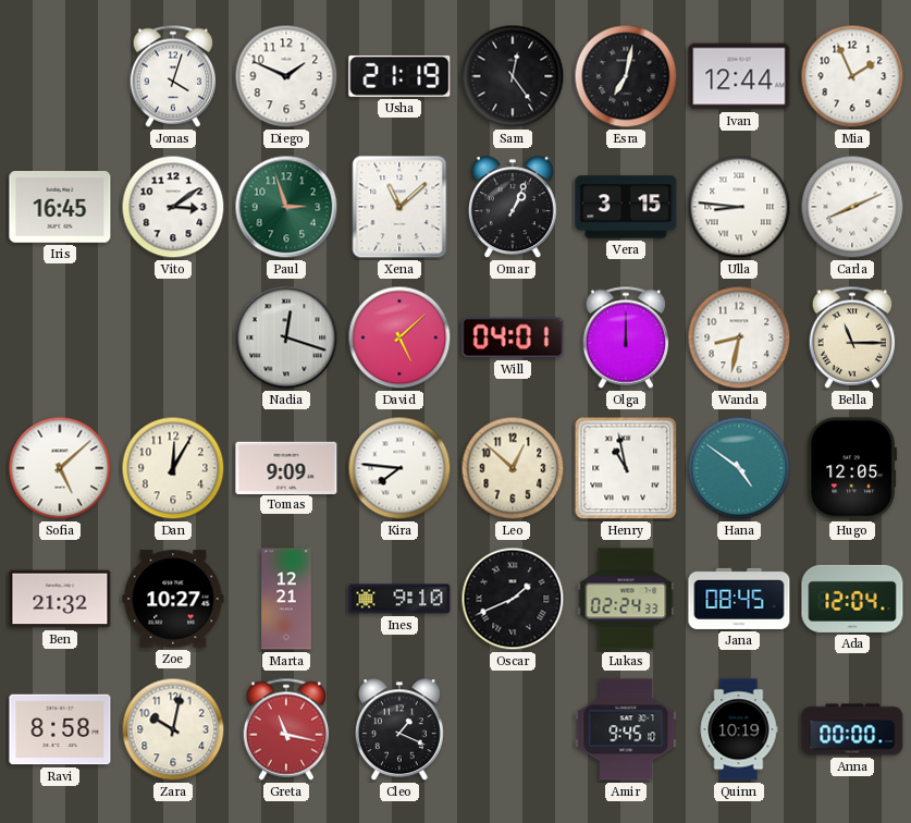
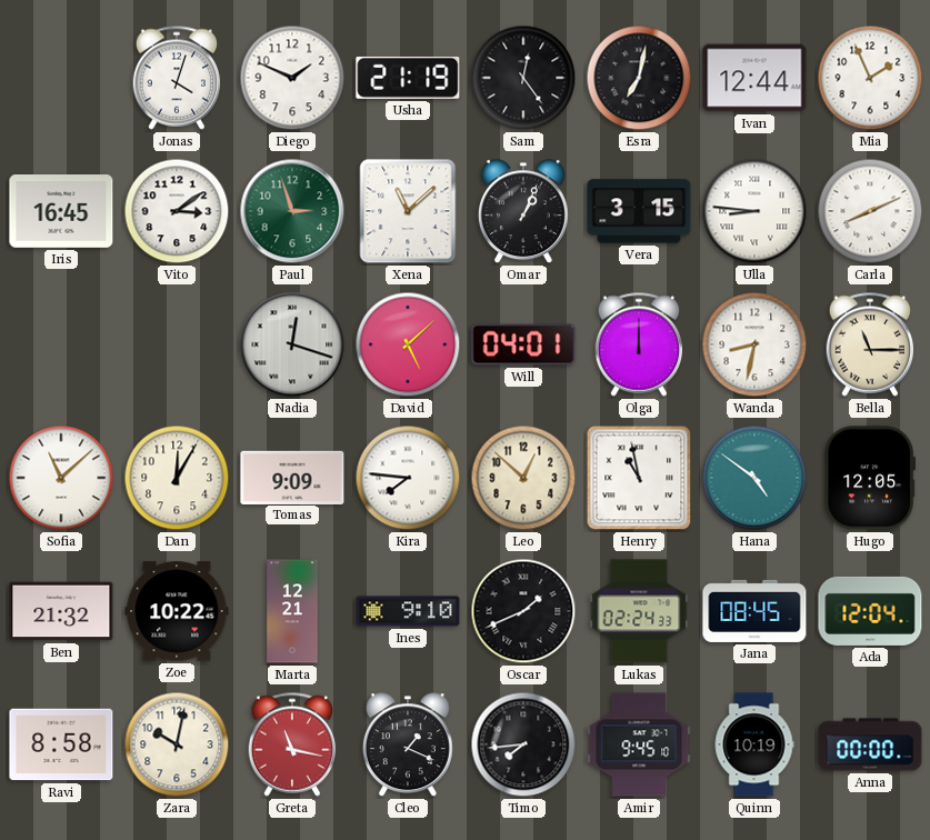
Sofia: 5:08 -> 11:08
Zoe: 10:27 -> 10:22
Timo: none -> 7:44
